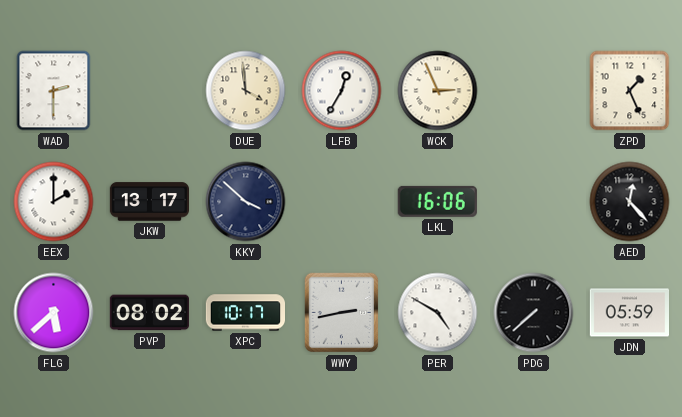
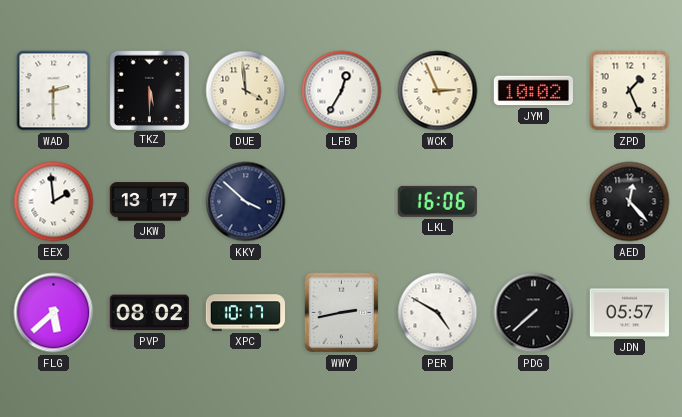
TKZ: none -> 5:30
JYM: none -> 10:02
EEX: 2:00 -> 1:59
JDN: 05:59 -> 05:57
